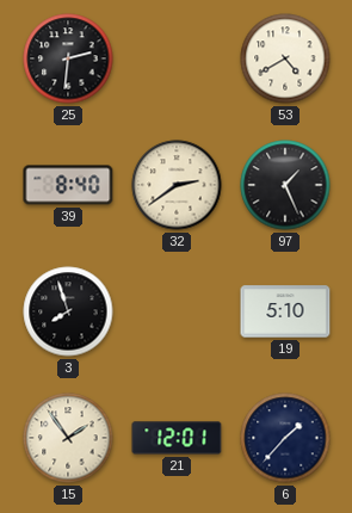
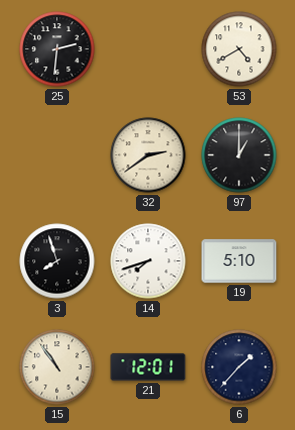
39: 8:40 -> none
97: 1:26 -> 1:00
14: none -> 7:42
15: 1:54 -> 10:54
